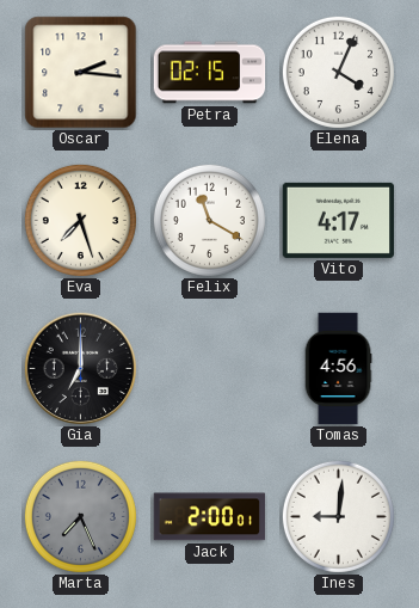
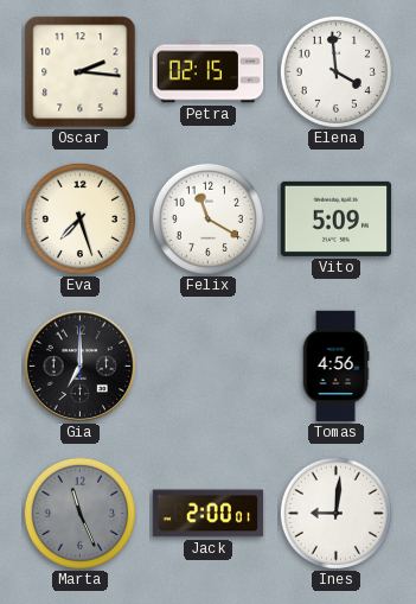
Elena: 4:04 -> 3:59
Vito: 4:17 -> 5:09
Marta: 7:26 -> 11:26
